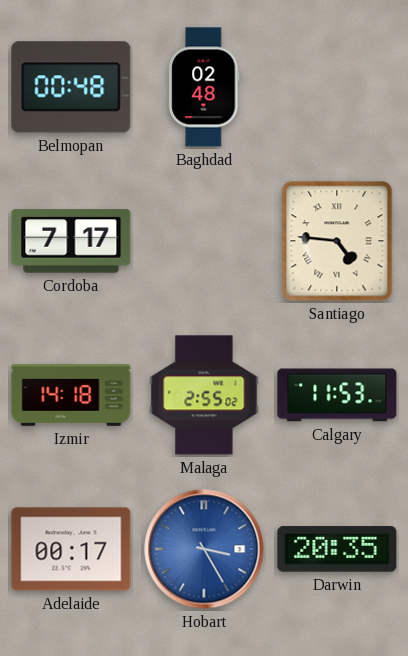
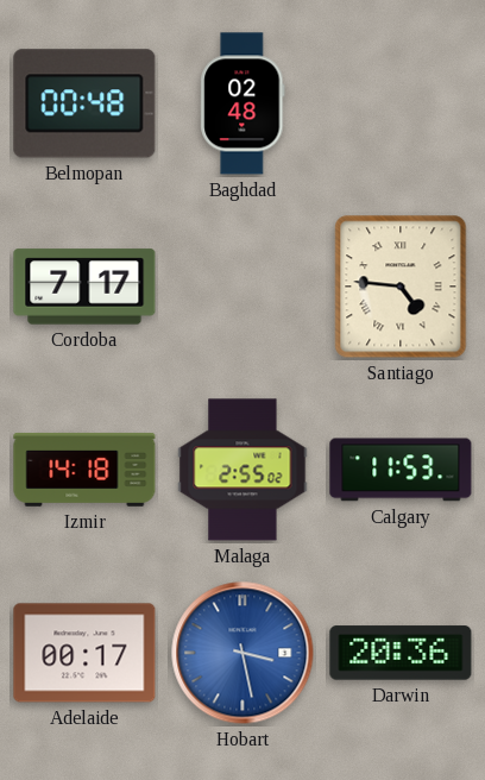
Hobart: 3:25 -> 3:28
Darwin: 20:35 -> 20:36
